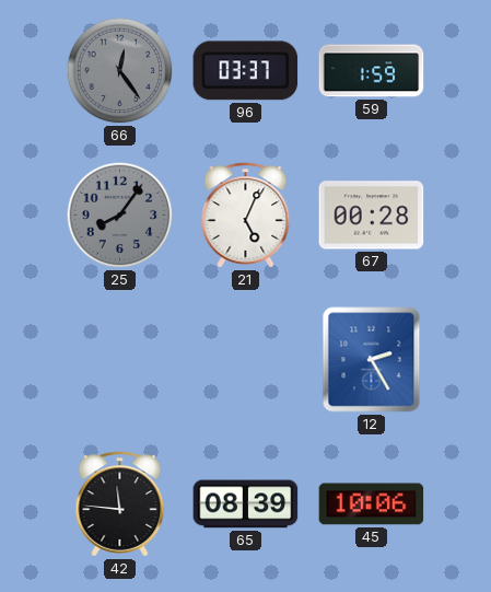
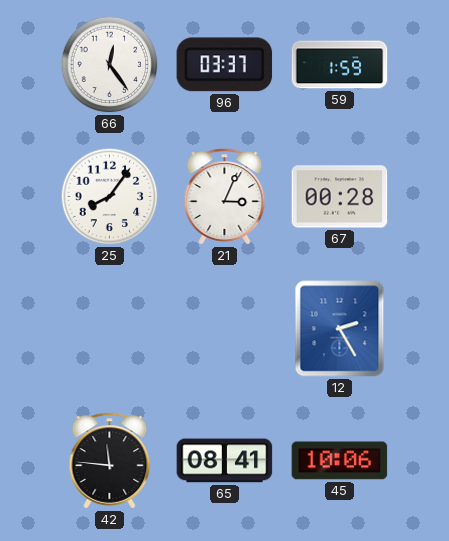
66 dial: grey -> white
25 dial: grey -> white
21: 5:04 -> 3:04
65: 08:39 -> 08:41
